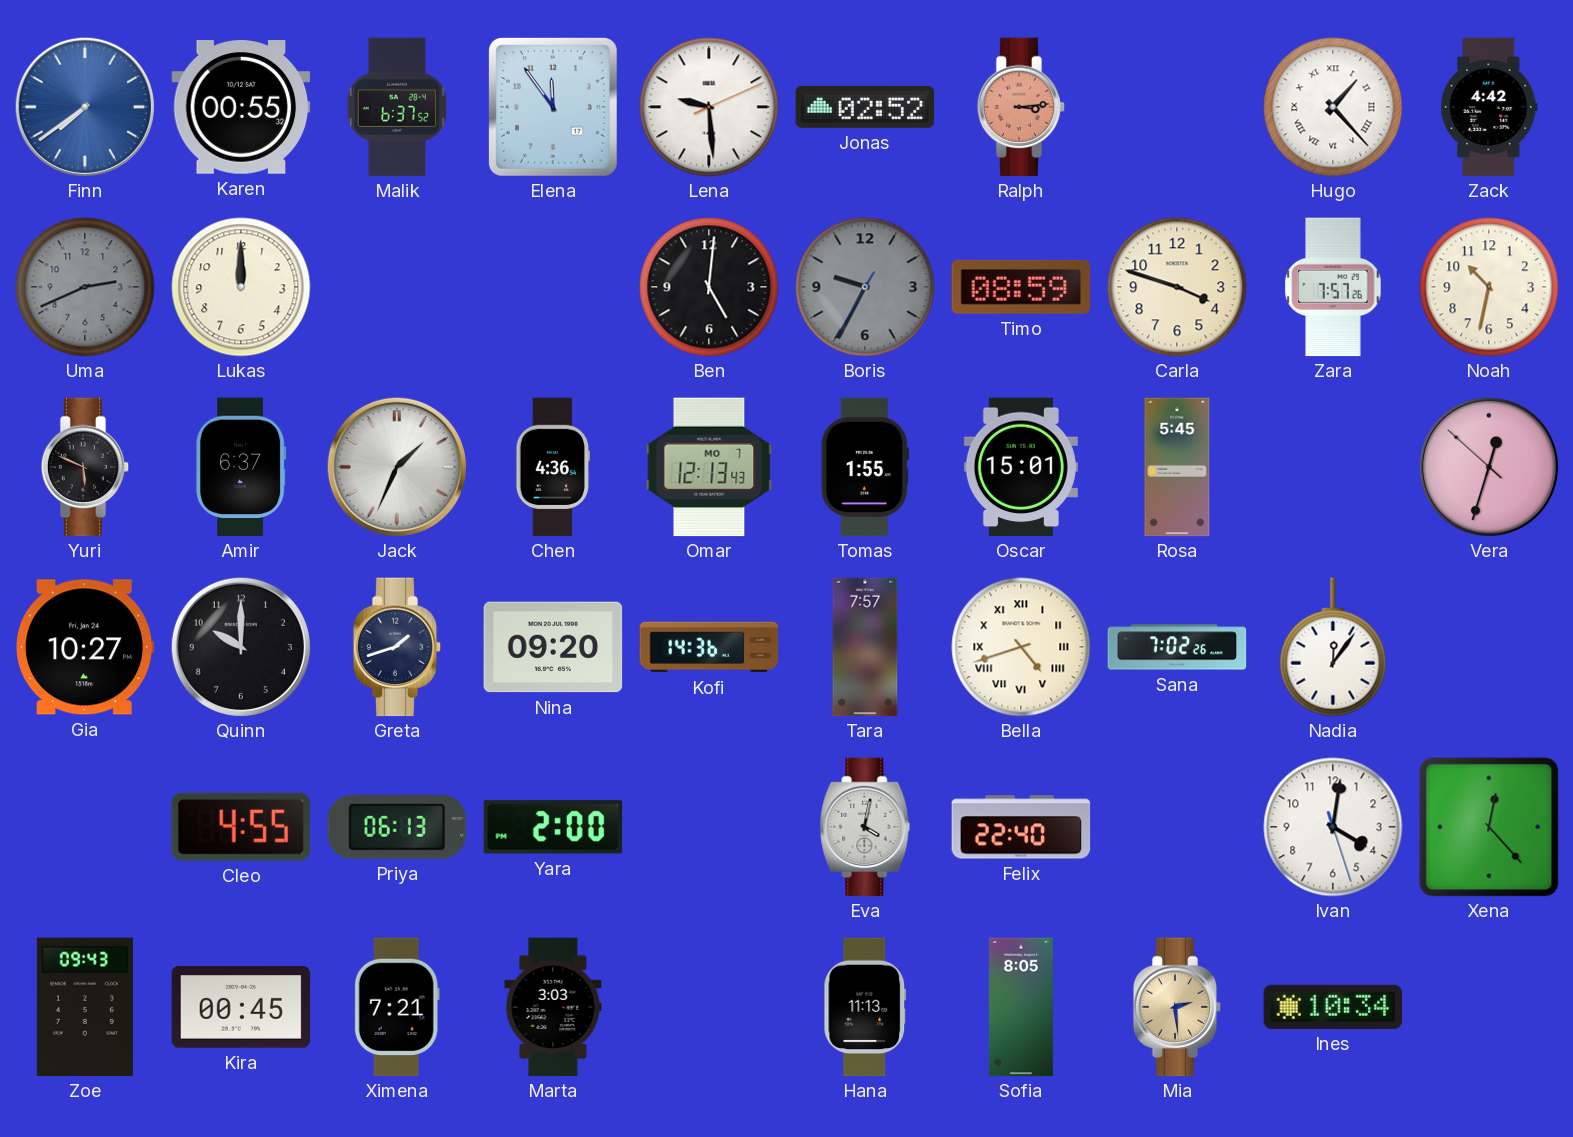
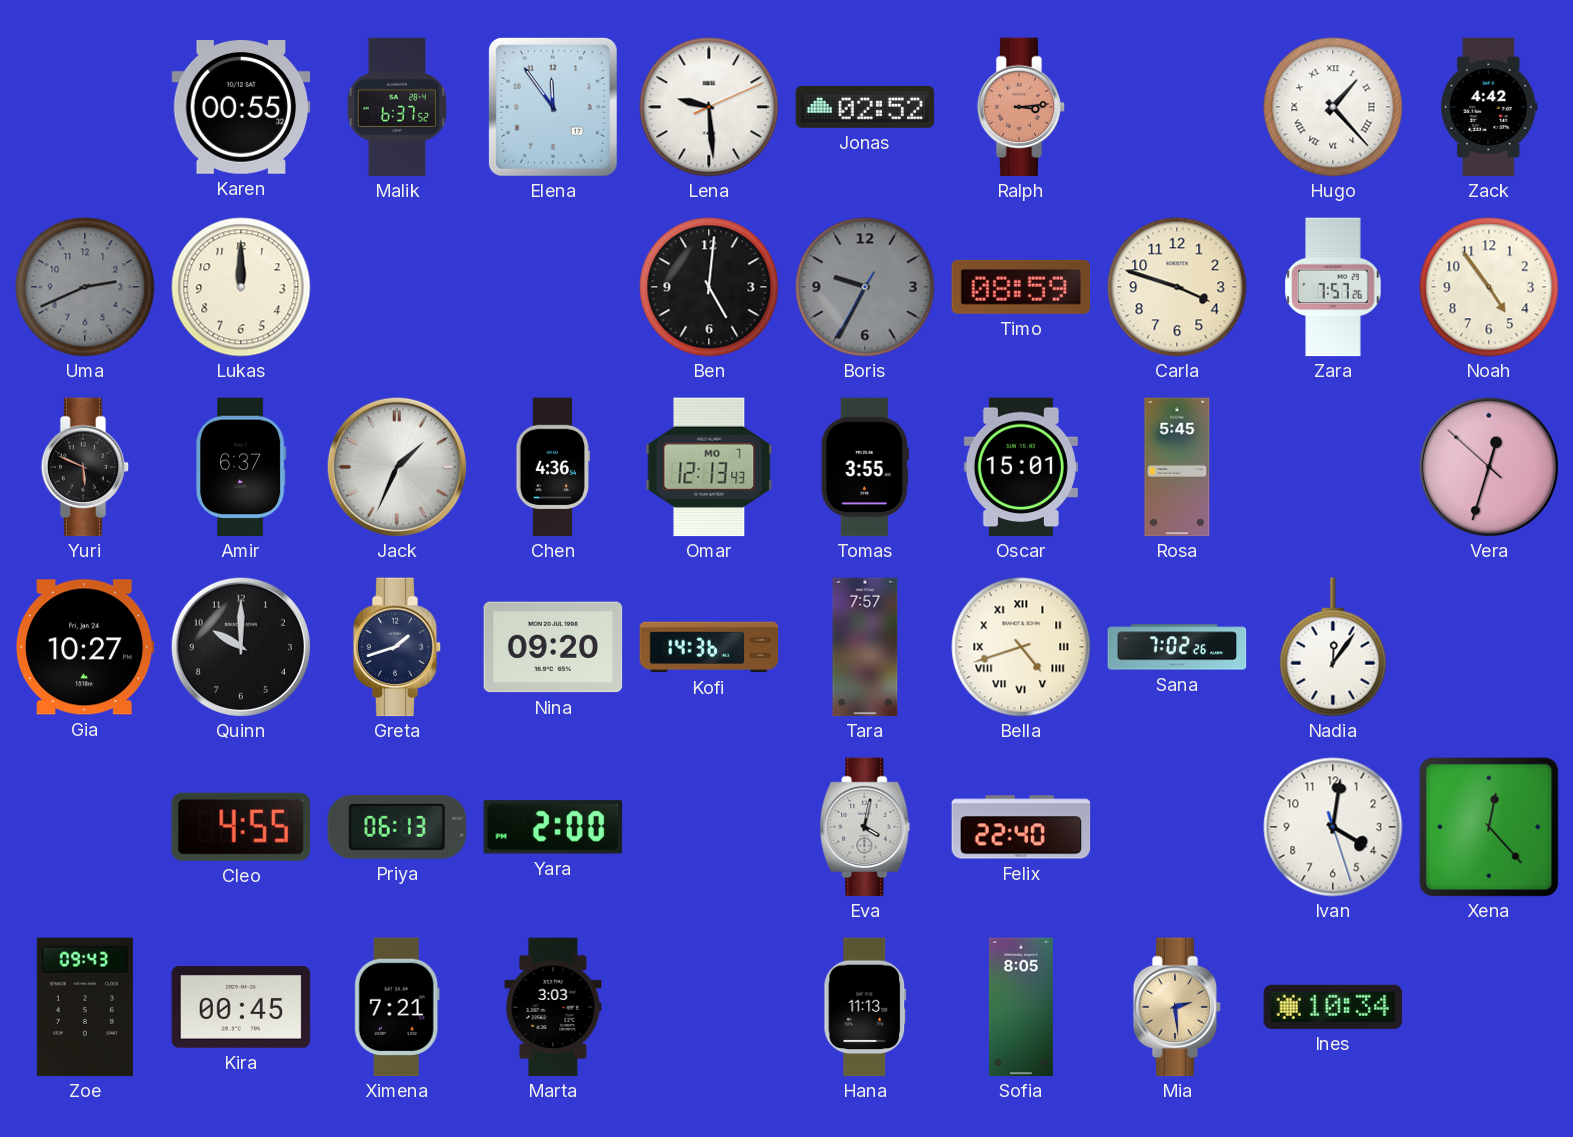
Finn: 7:39 -> none
Noah: 10:32 -> 4:54
Tomas: 1:55 -> 3:55
